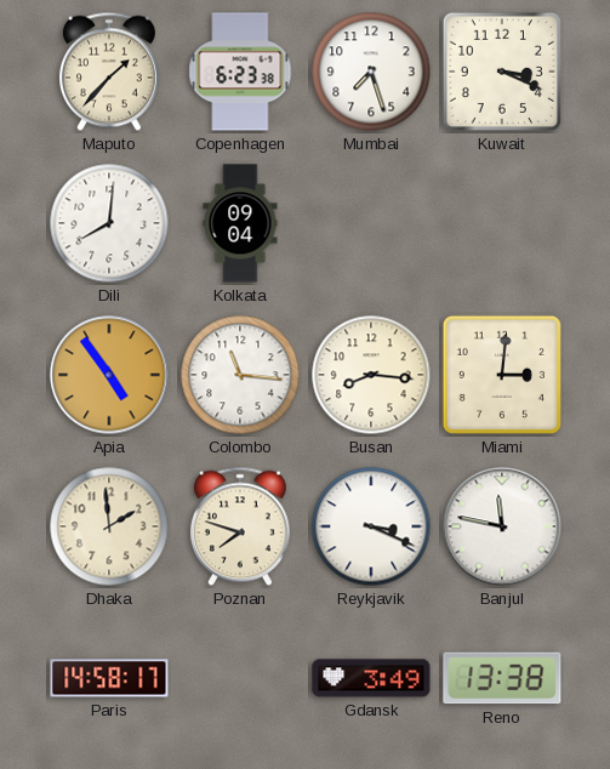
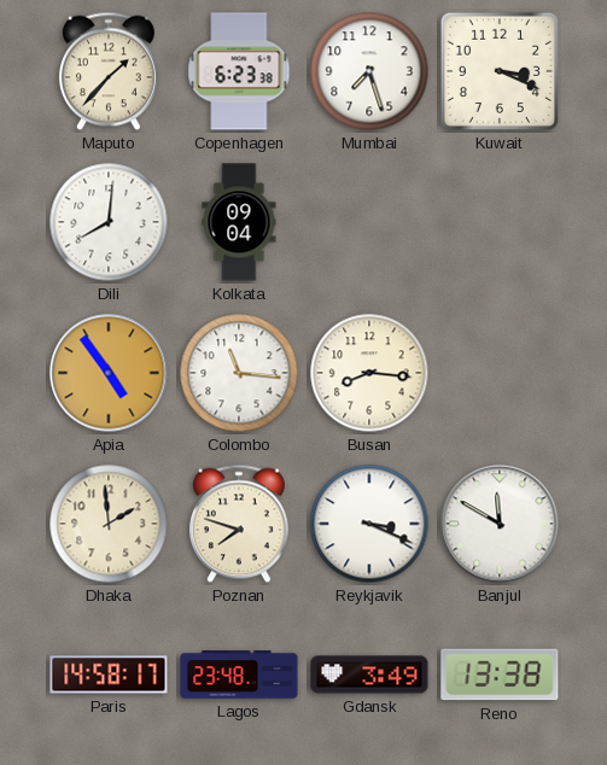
Miami: 3:01 -> none
Banjul: 11:47 -> 11:50
Lagos: none -> 23:48
